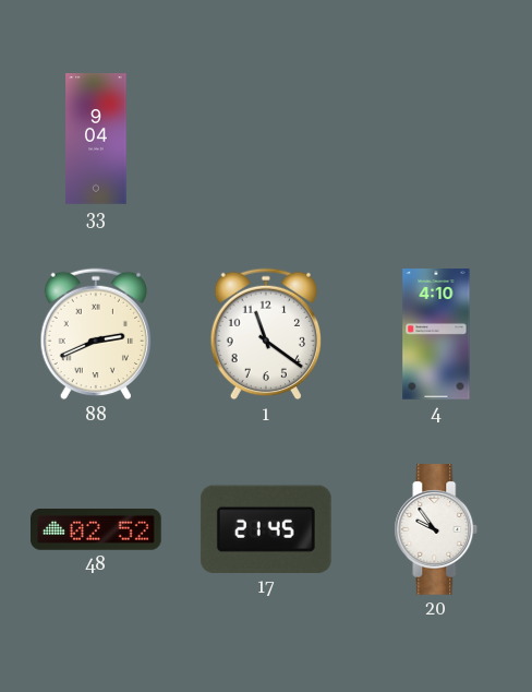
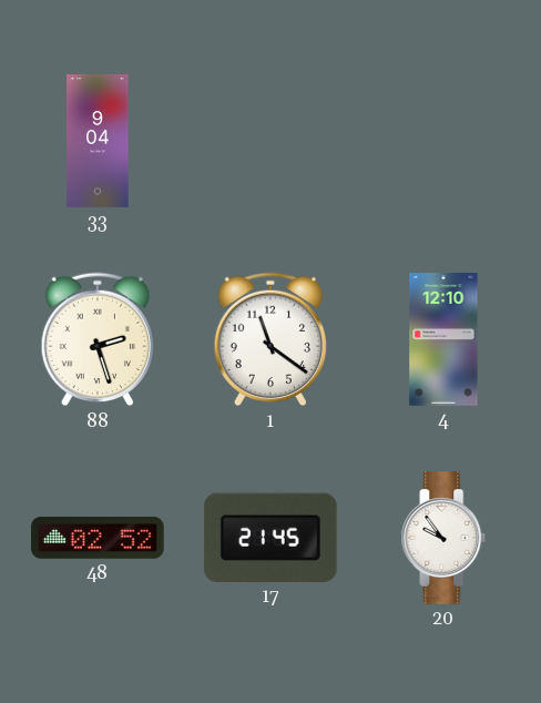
88: 2:41 -> 2:27
4: 4:10 -> 12:10
